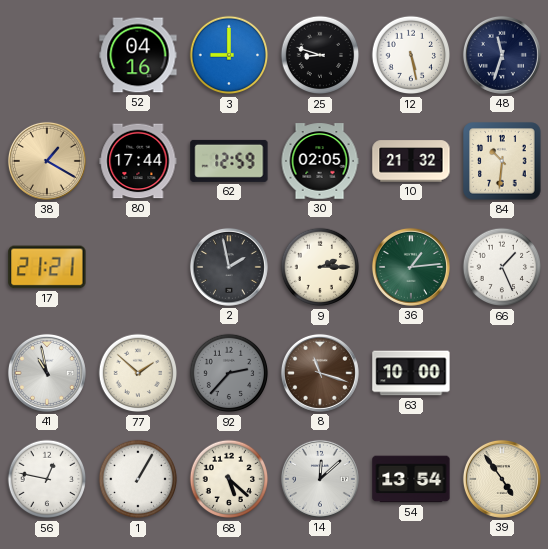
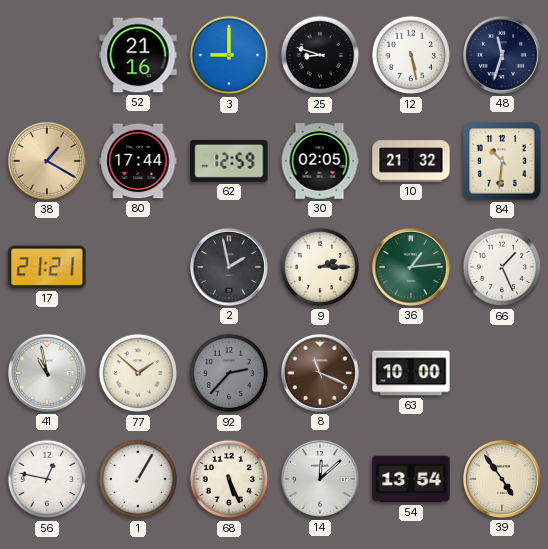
52: 04:16 -> 21:16
8: 11:18 -> 11:19
68: 5:22 -> 5:26
